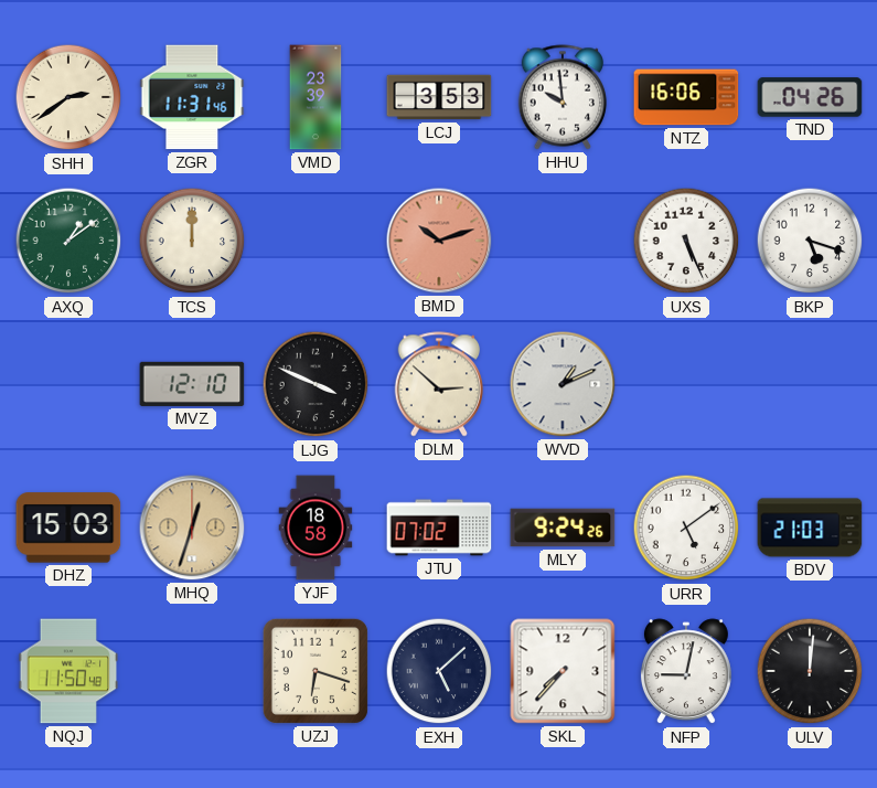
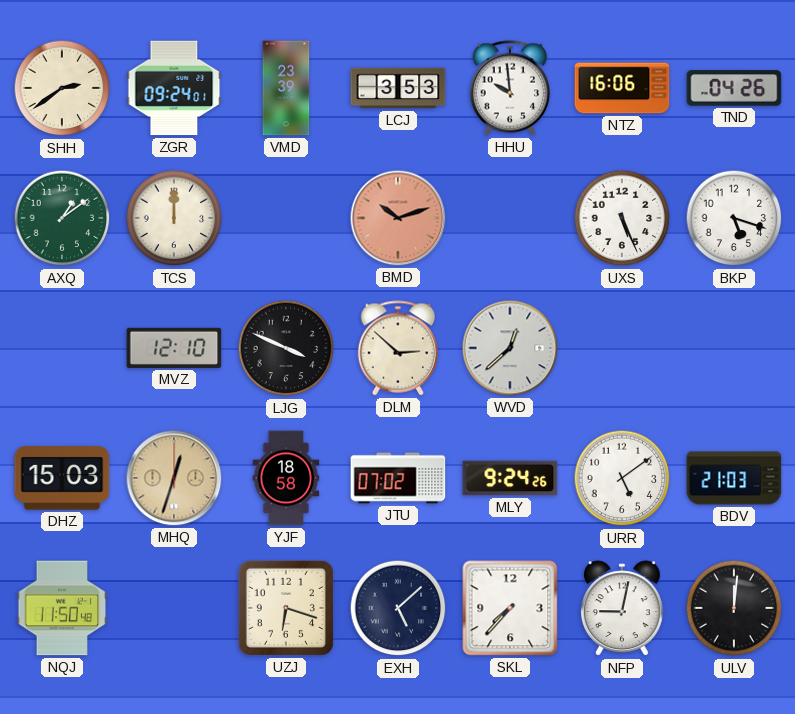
ZGR: 11:31 -> 09:24
WVD: 1:11 -> 12:38
